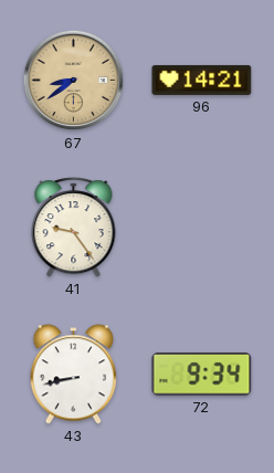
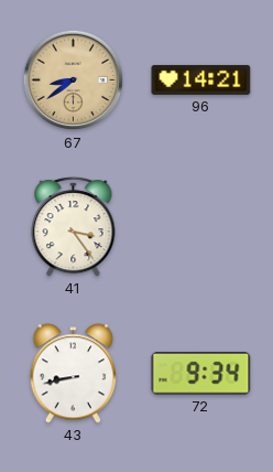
41: 9:24 -> 3:24
